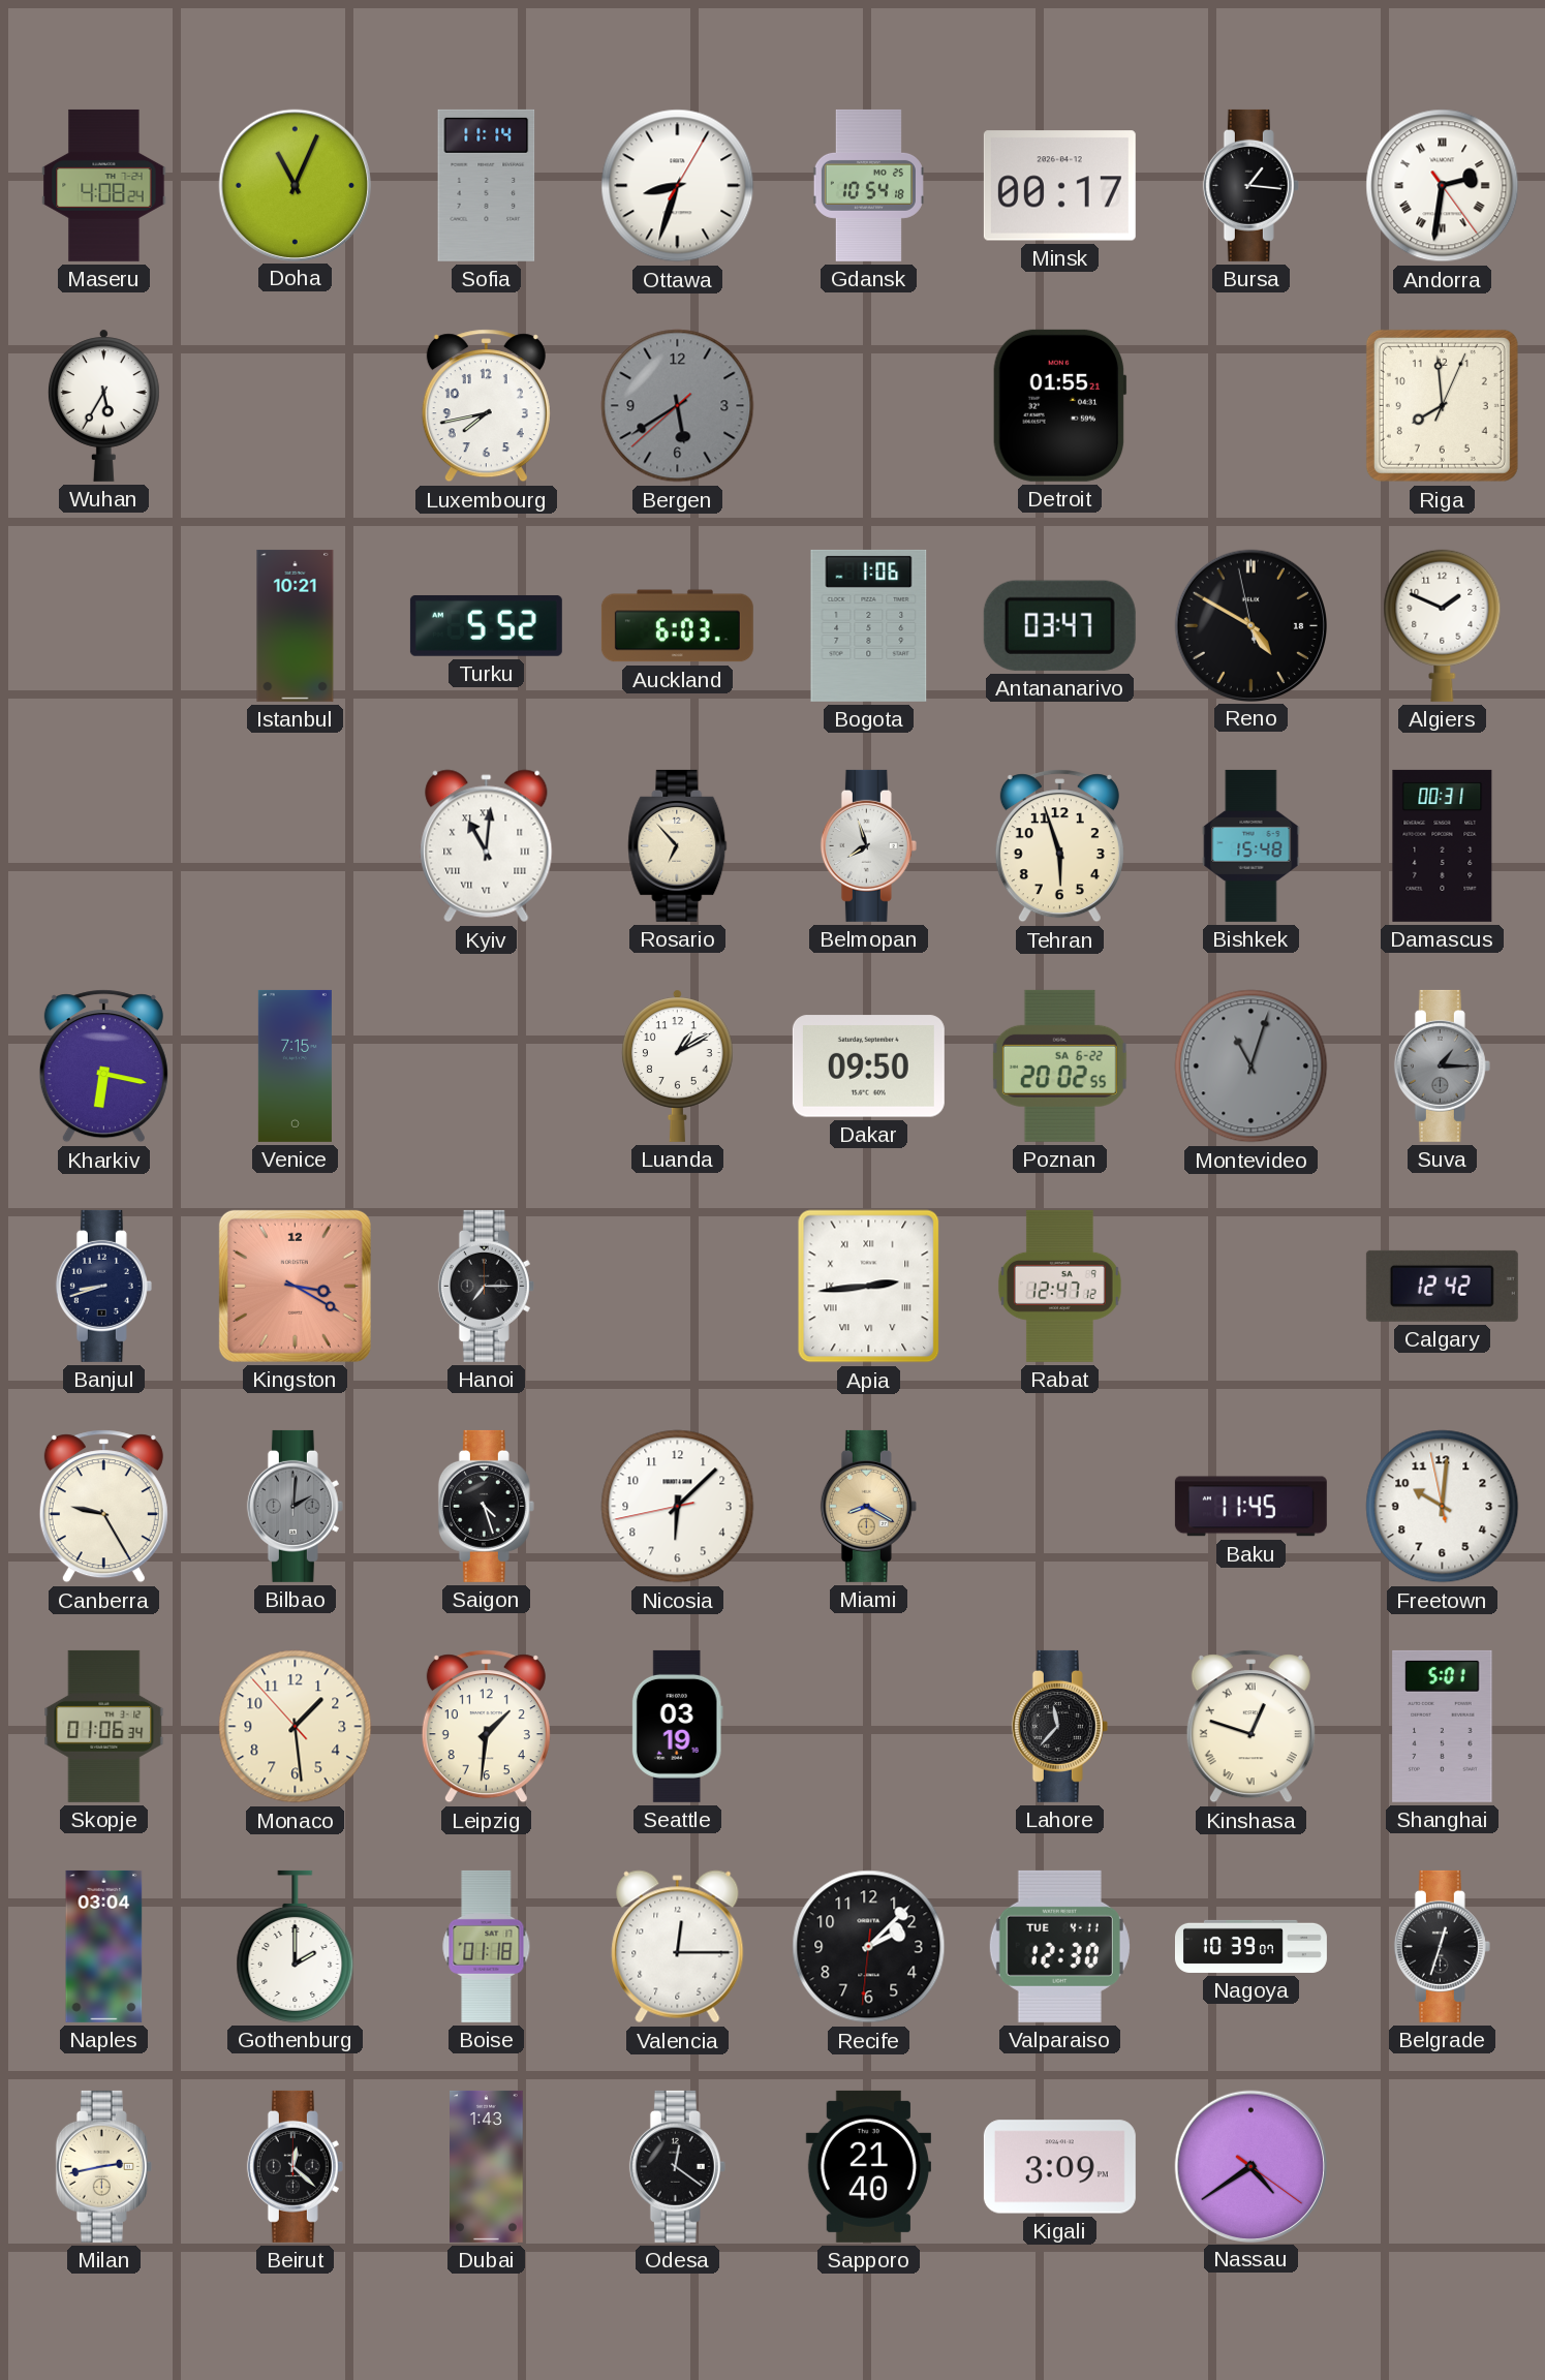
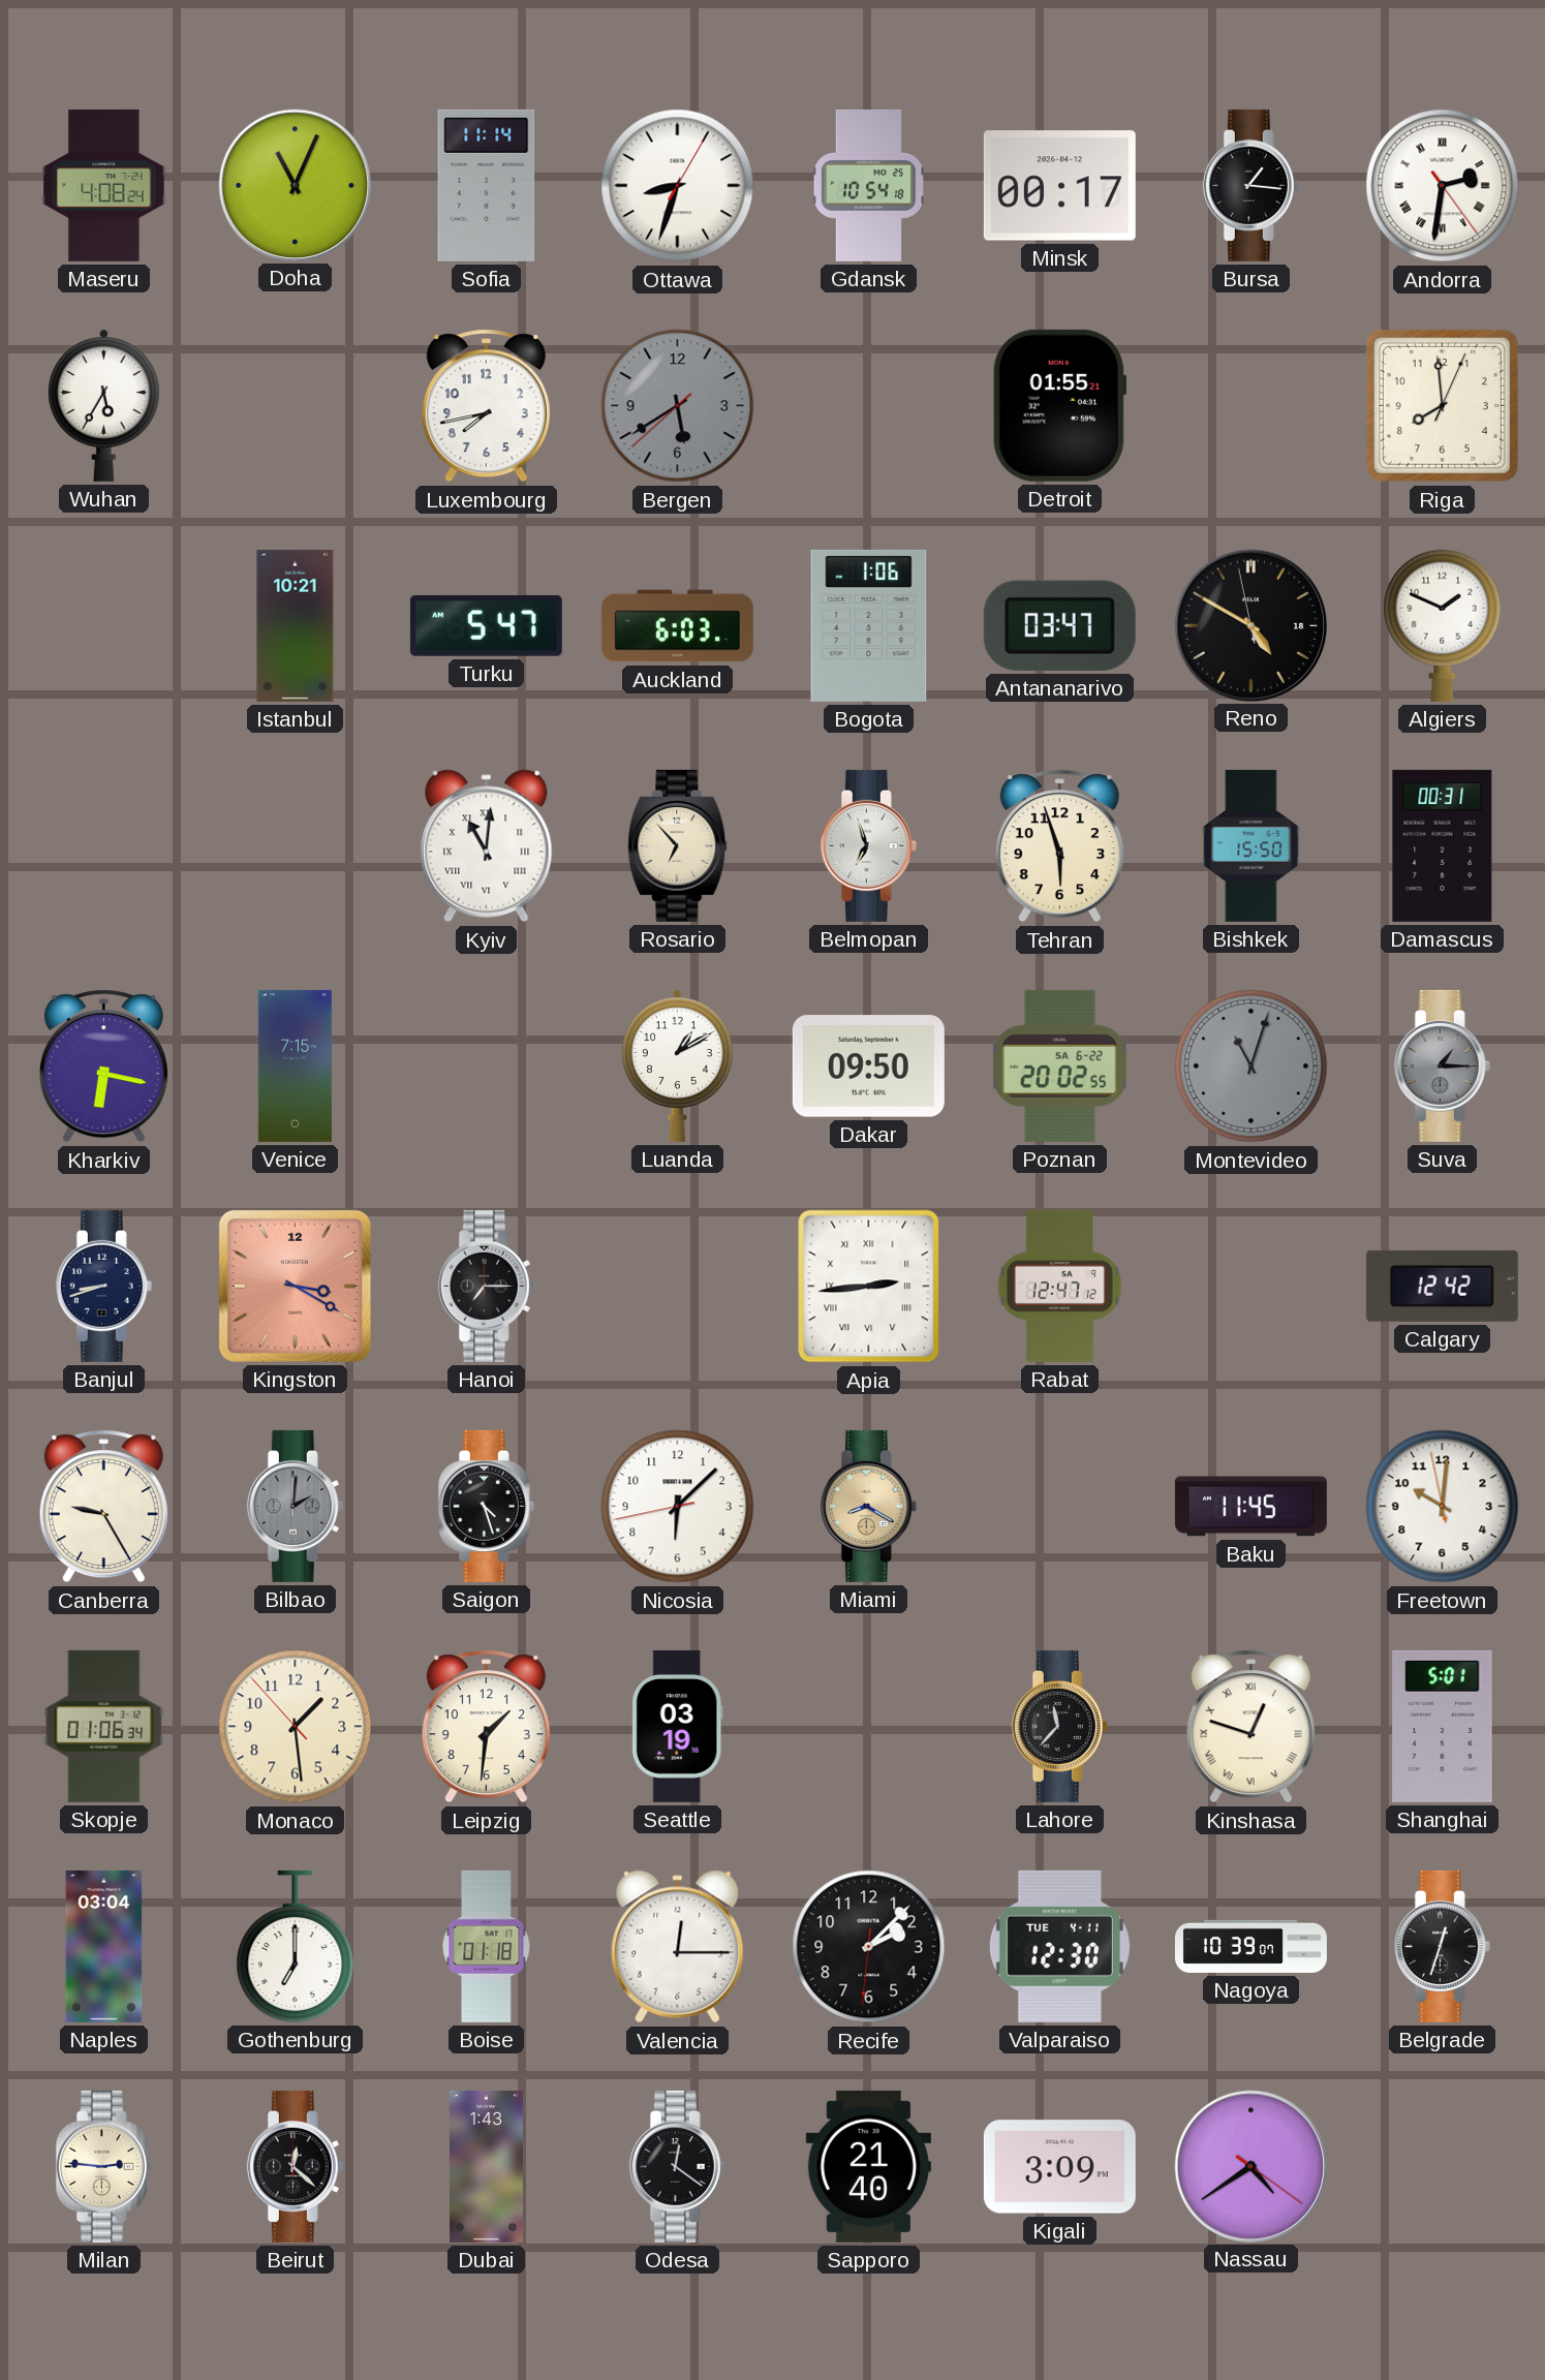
Turku: 5:52 -> 5:47
Belmopan: 7:57 -> 6:57
Bishkek: 15:48 -> 15:50
Gothenburg: 2:00 -> 7:00
Milan: 2:43 -> 2:46
